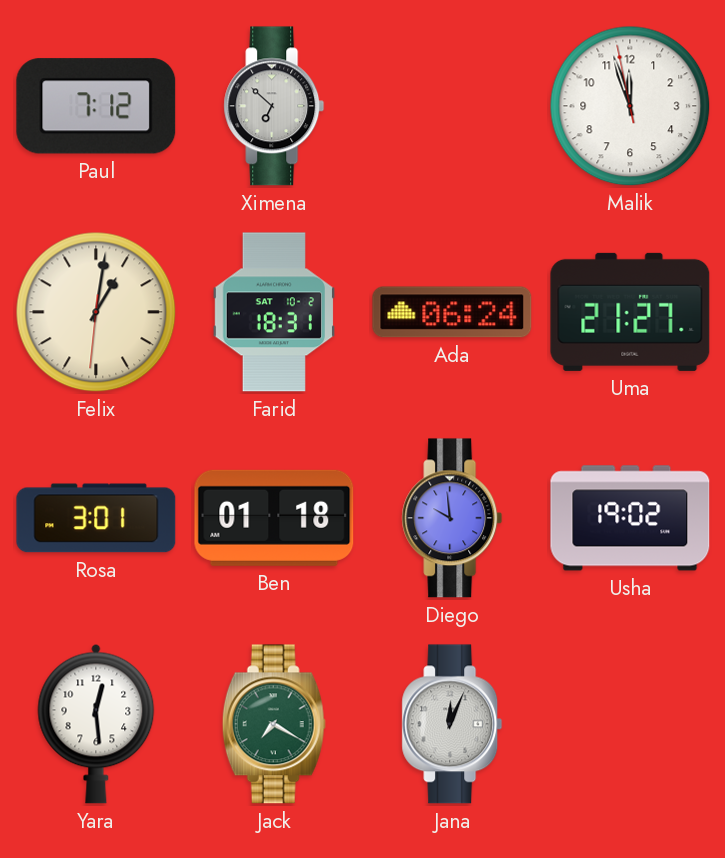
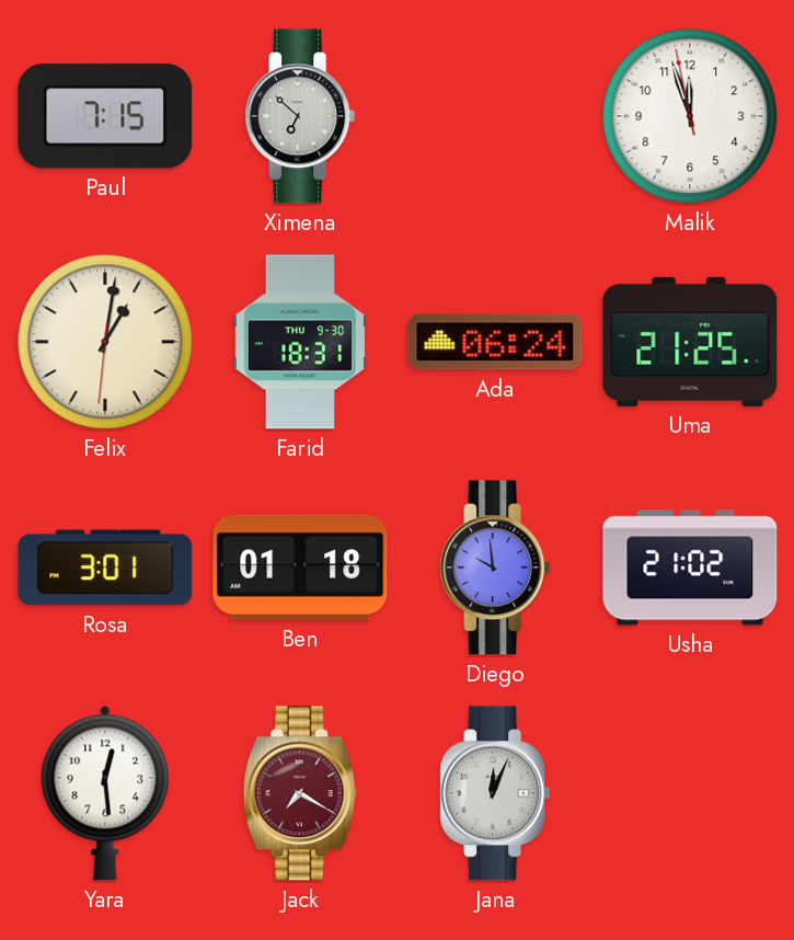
Paul: 7:12 -> 7:15
Farid date: SAT 10-2 -> THU 9-30
Uma: 21:27 -> 21:25
Usha: 19:02 -> 21:02
Jack dial: green -> burgundy
